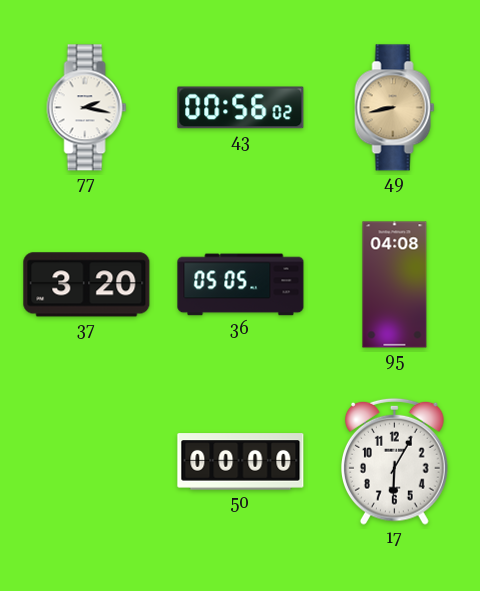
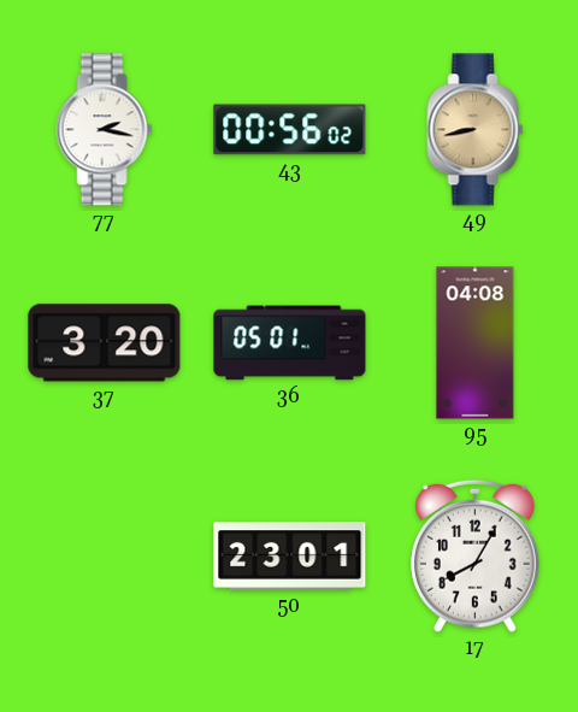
36: 05:05 -> 05:01
50: 00:00 -> 23:01
17: 6:05 -> 8:05
